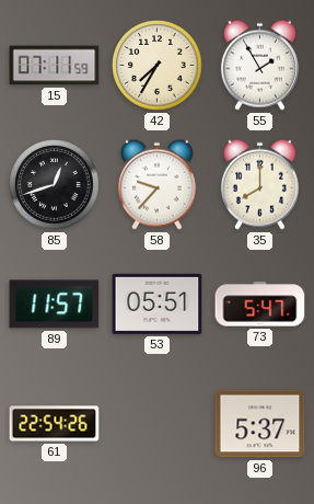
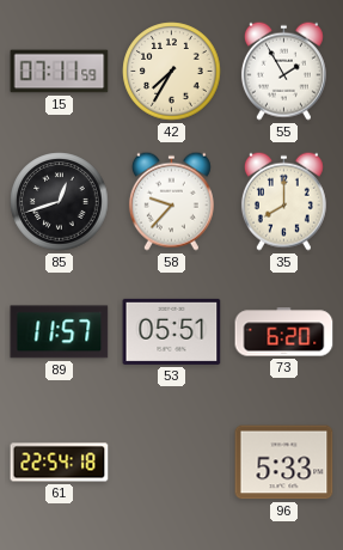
73: 5:47 -> 6:20
61: 22:54:26 -> 22:54:18
96: 5:37 -> 5:33
